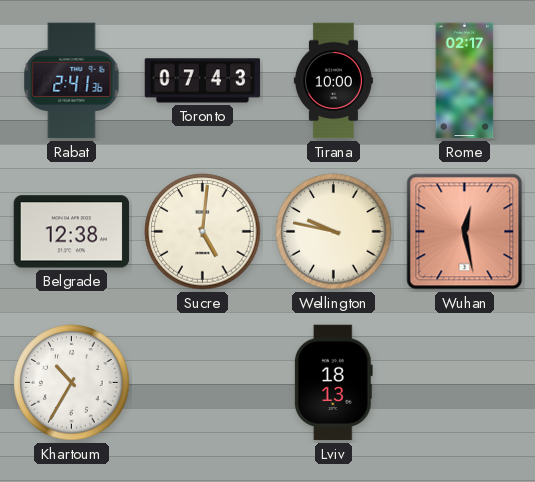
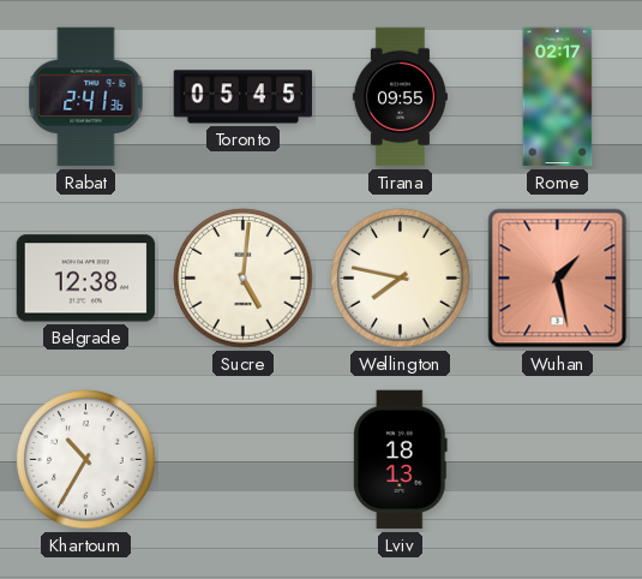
Toronto: 07:43 -> 05:45
Tirana: 10:00 -> 09:55
Wellington: 9:47 -> 7:47
Wuhan: 12:28 -> 1:28
